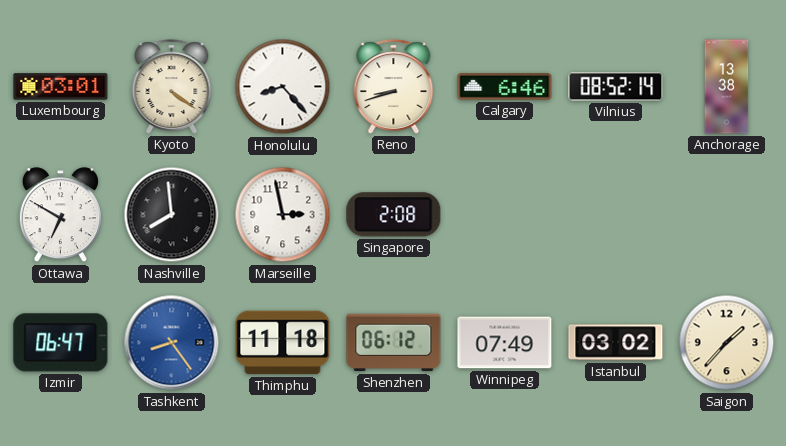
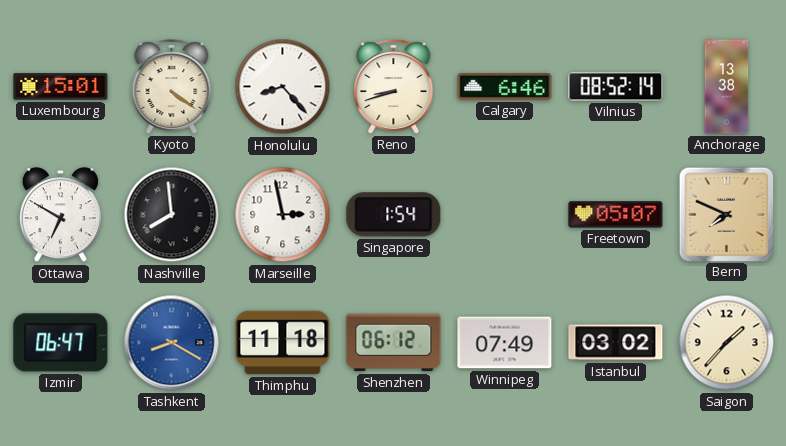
Luxembourg: 03:01 -> 15:01
Singapore: 2:08 -> 1:54
Freetown: none -> 05:07
Bern: none -> 7:49
Tashkent: 8:24 -> 8:20
